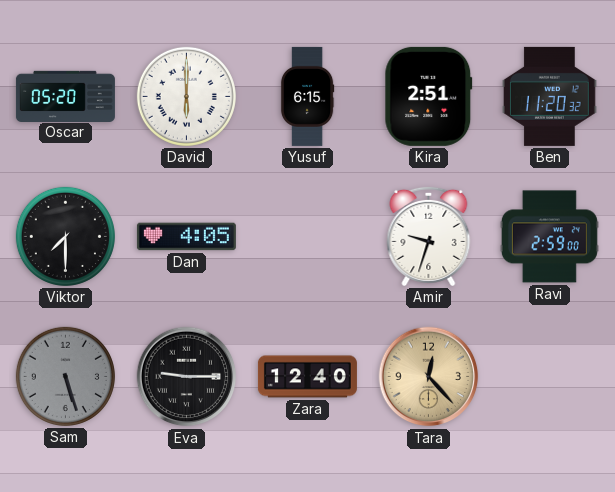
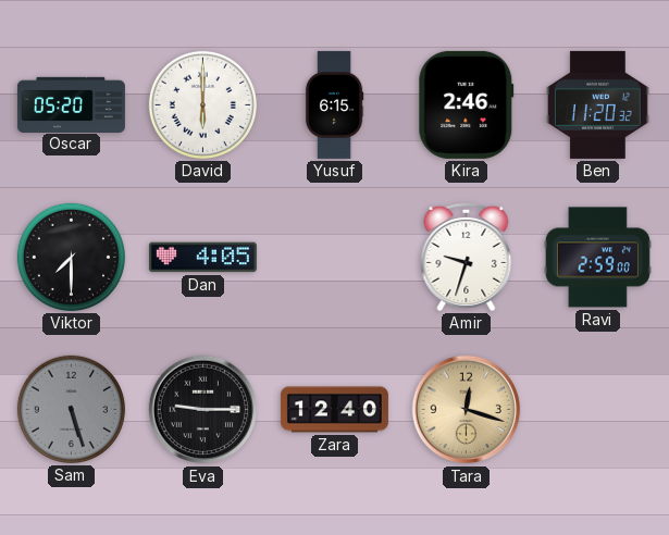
Kira: 2:51 -> 2:46
Tara: 12:23 -> 12:18
